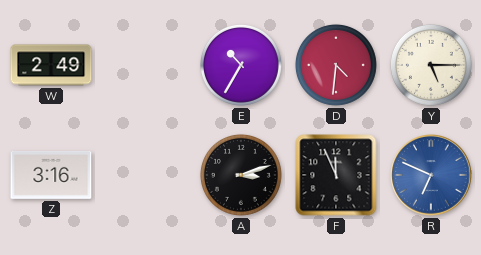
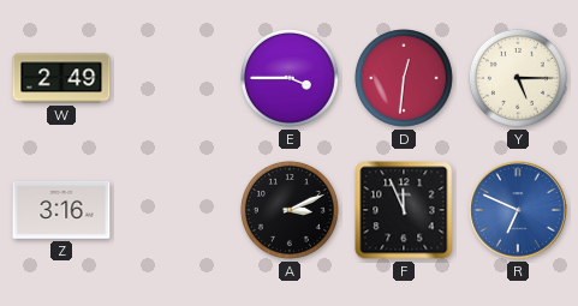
E: 10:35 -> 3:45
D: 4:31 -> 12:31
A: 3:12 -> 3:11
